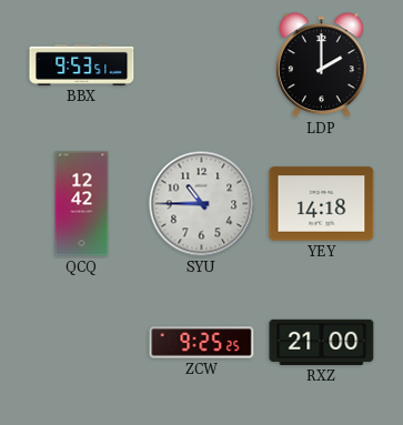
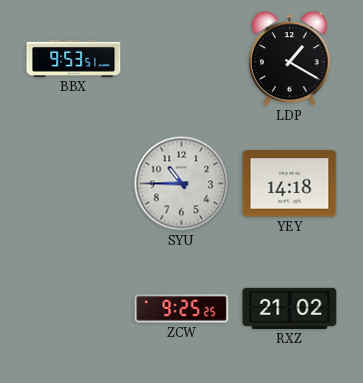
LDP: 2:00 -> 1:20
QCQ: 12:42 -> none
RXZ: 21:00 -> 21:02
